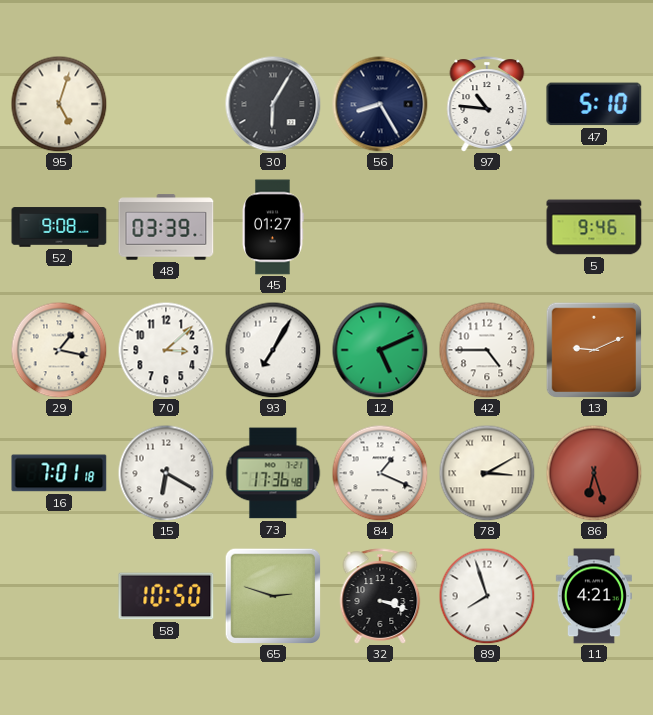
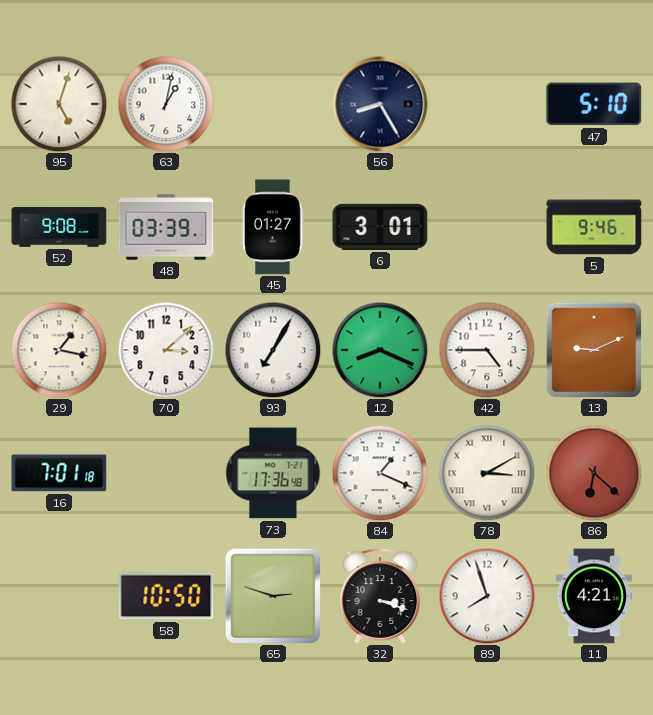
63: none -> 1:02
30: 6:05 -> none
97: 10:46 -> none
6: none -> 3:01
12: 5:11 -> 8:19
15: 6:20 -> none
86: 6:27 -> 6:22
